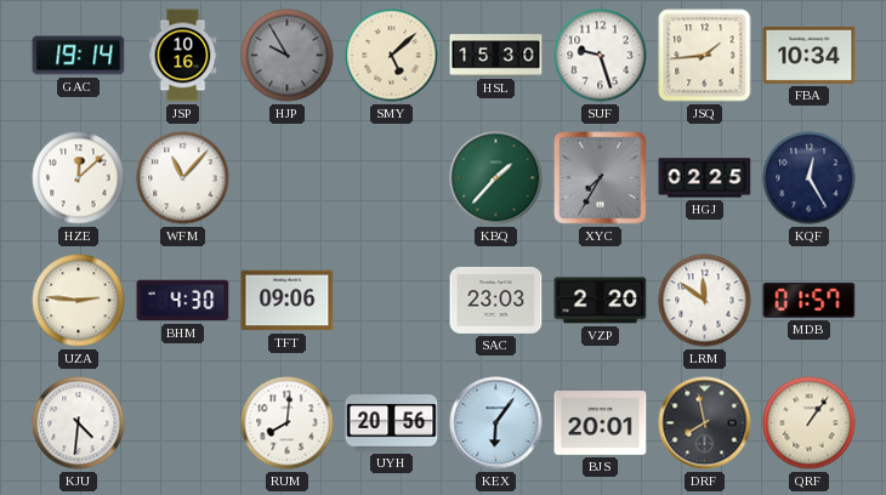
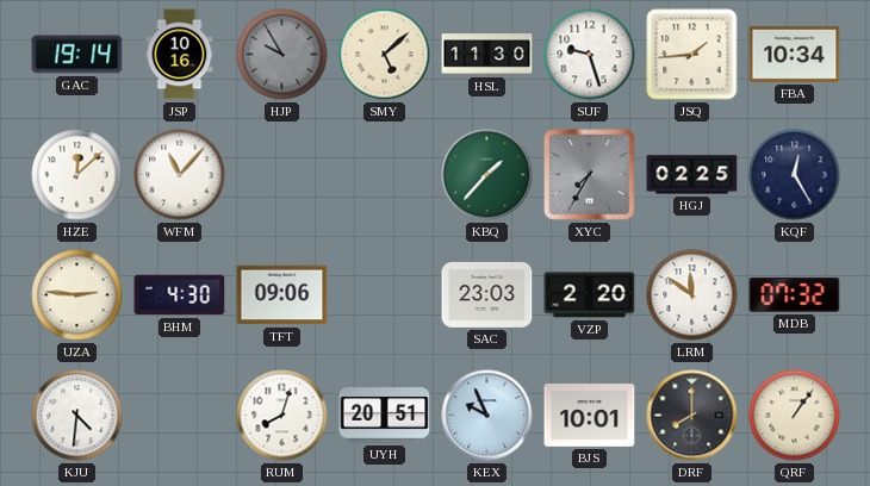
HSL: 15:30 -> 11:30
MDB: 01:57 -> 07:32
RUM: 8:01 -> 8:03
UYH: 20:56 -> 20:51
KEX: 6:06 -> 9:56
BJS: 20:01 -> 10:01
DRF: 7:58 -> 8:00
